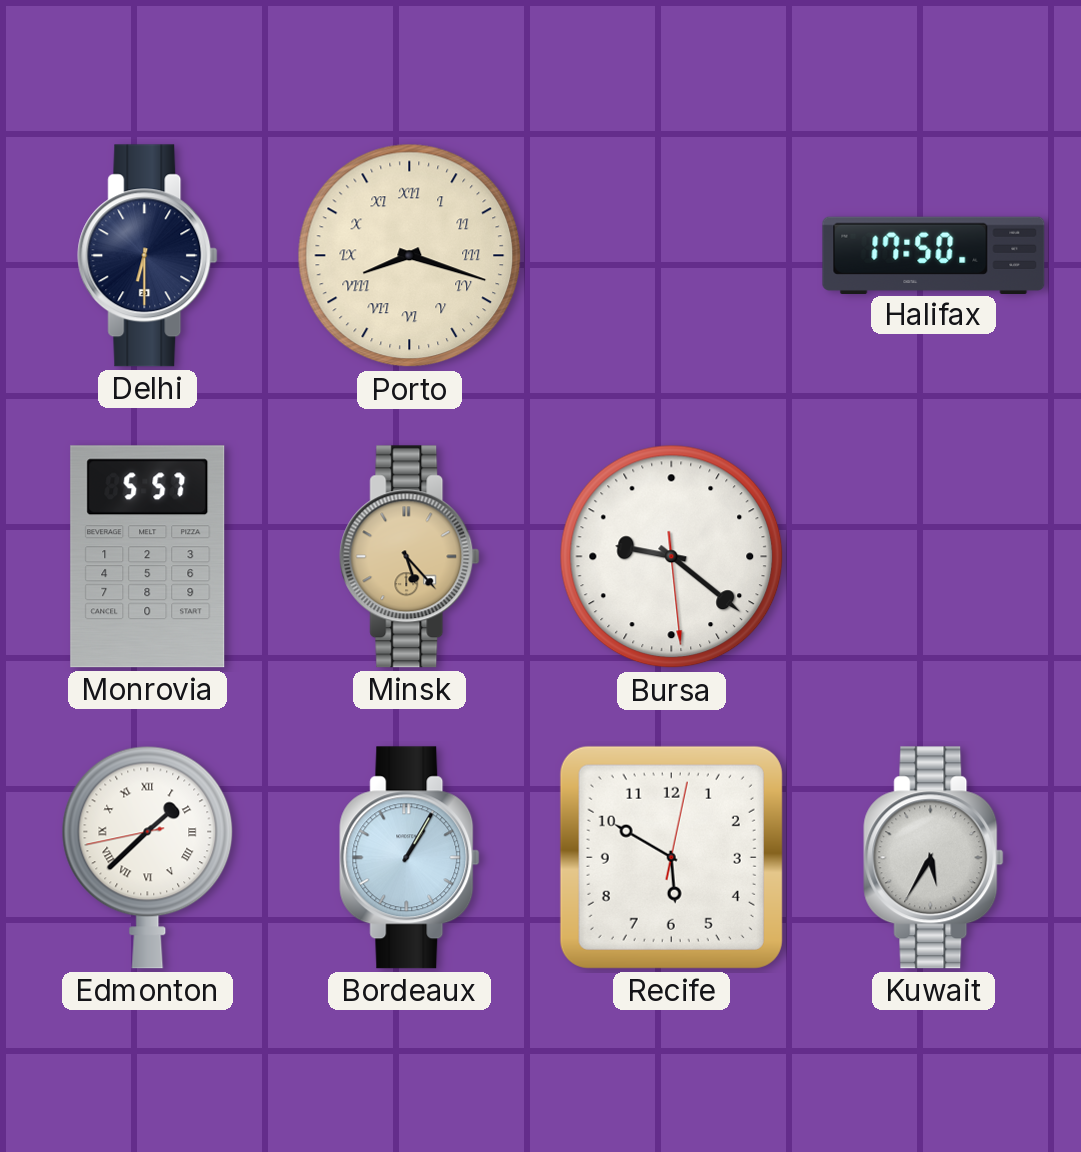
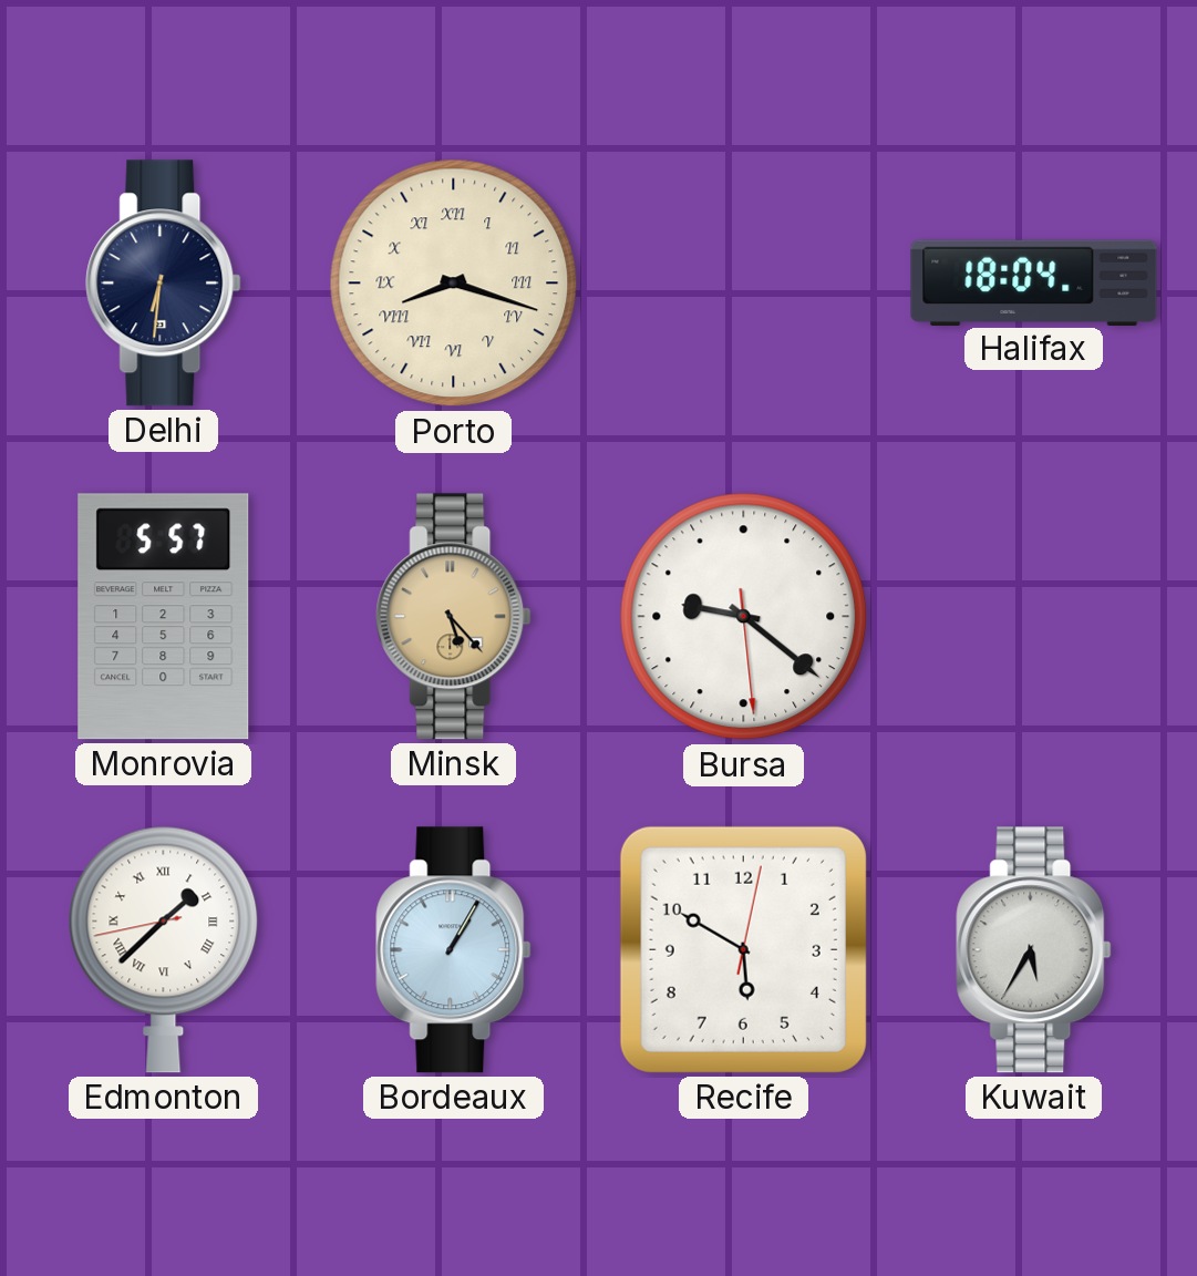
Delhi: 6:30 -> 6:31
Halifax: 17:50 -> 18:04
